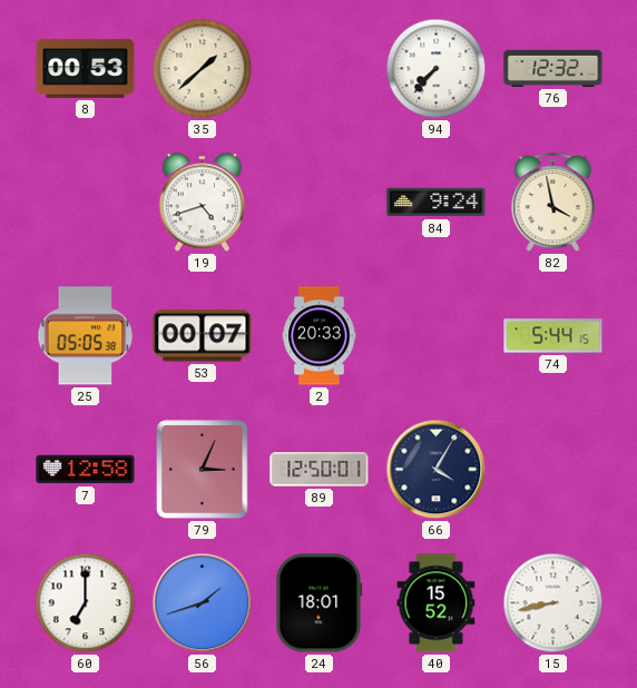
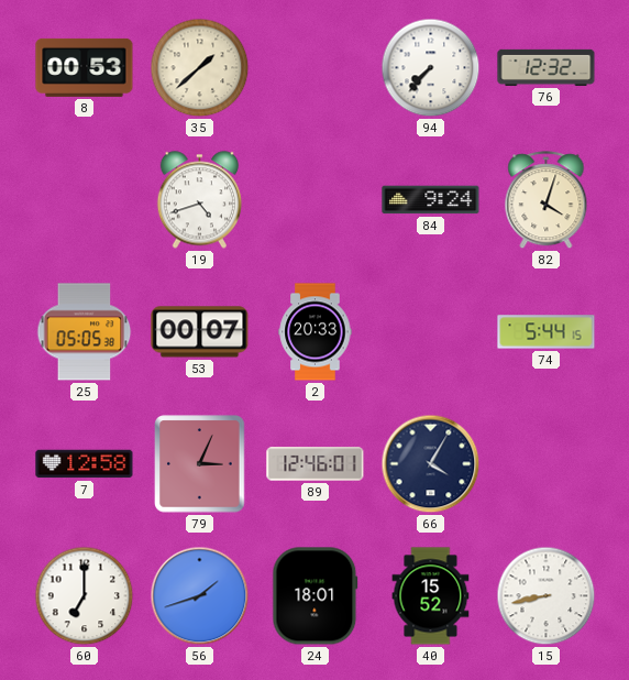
82: 3:58 -> 4:03
89: 12:50 -> 12:46
